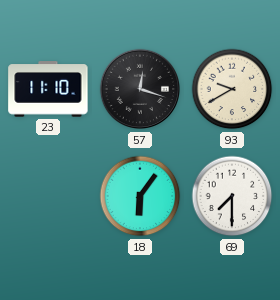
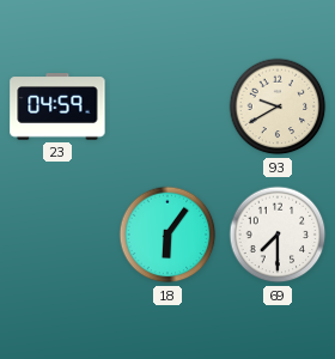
23: 11:10 -> 04:59
57: 12:18 -> none
